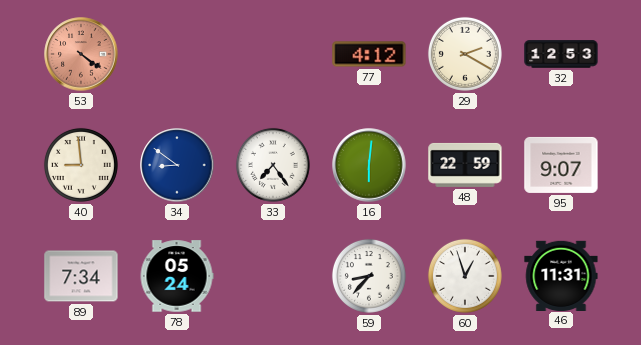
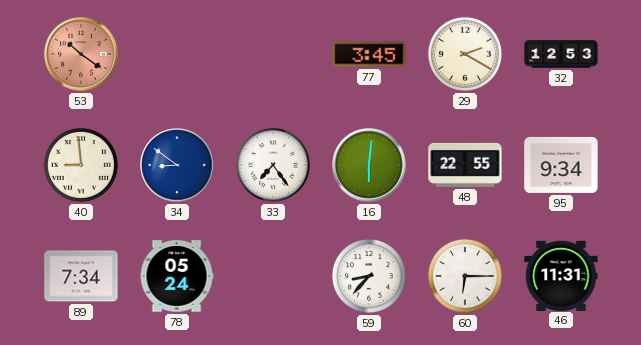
53: 4:21 -> 10:21
77: 4:12 -> 3:45
48: 22:59 -> 22:55
95: 9:07 -> 9:34
60: 12:57 -> 6:15
